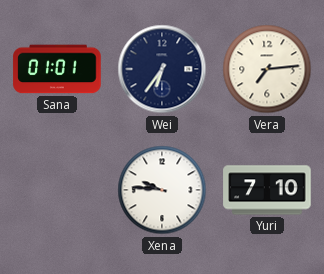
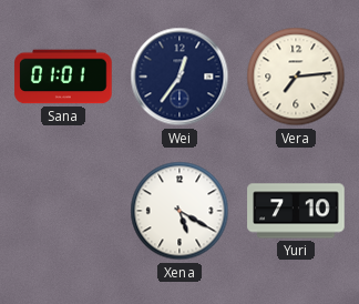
Wei: 6:36 -> 12:36
Xena: 9:46 -> 5:20
